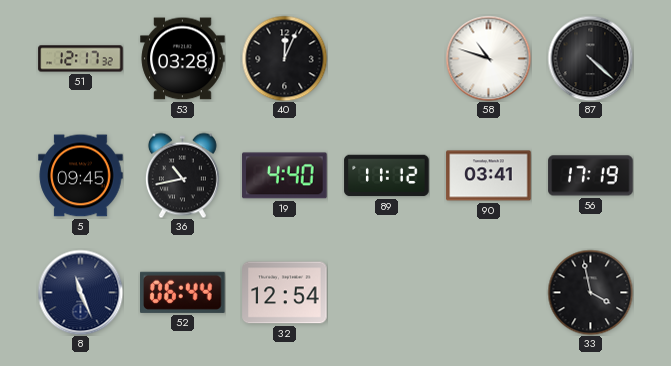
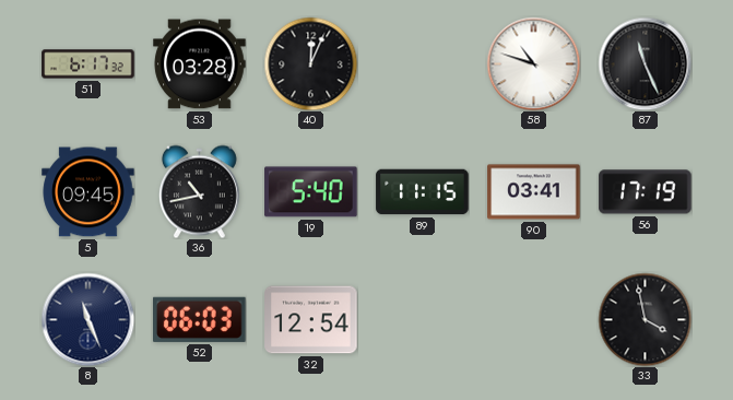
51: 12:17 -> 6:17
87: 4:22 -> 11:26
19: 4:40 -> 5:40
89: 11:12 -> 11:15
52: 06:44 -> 06:03
